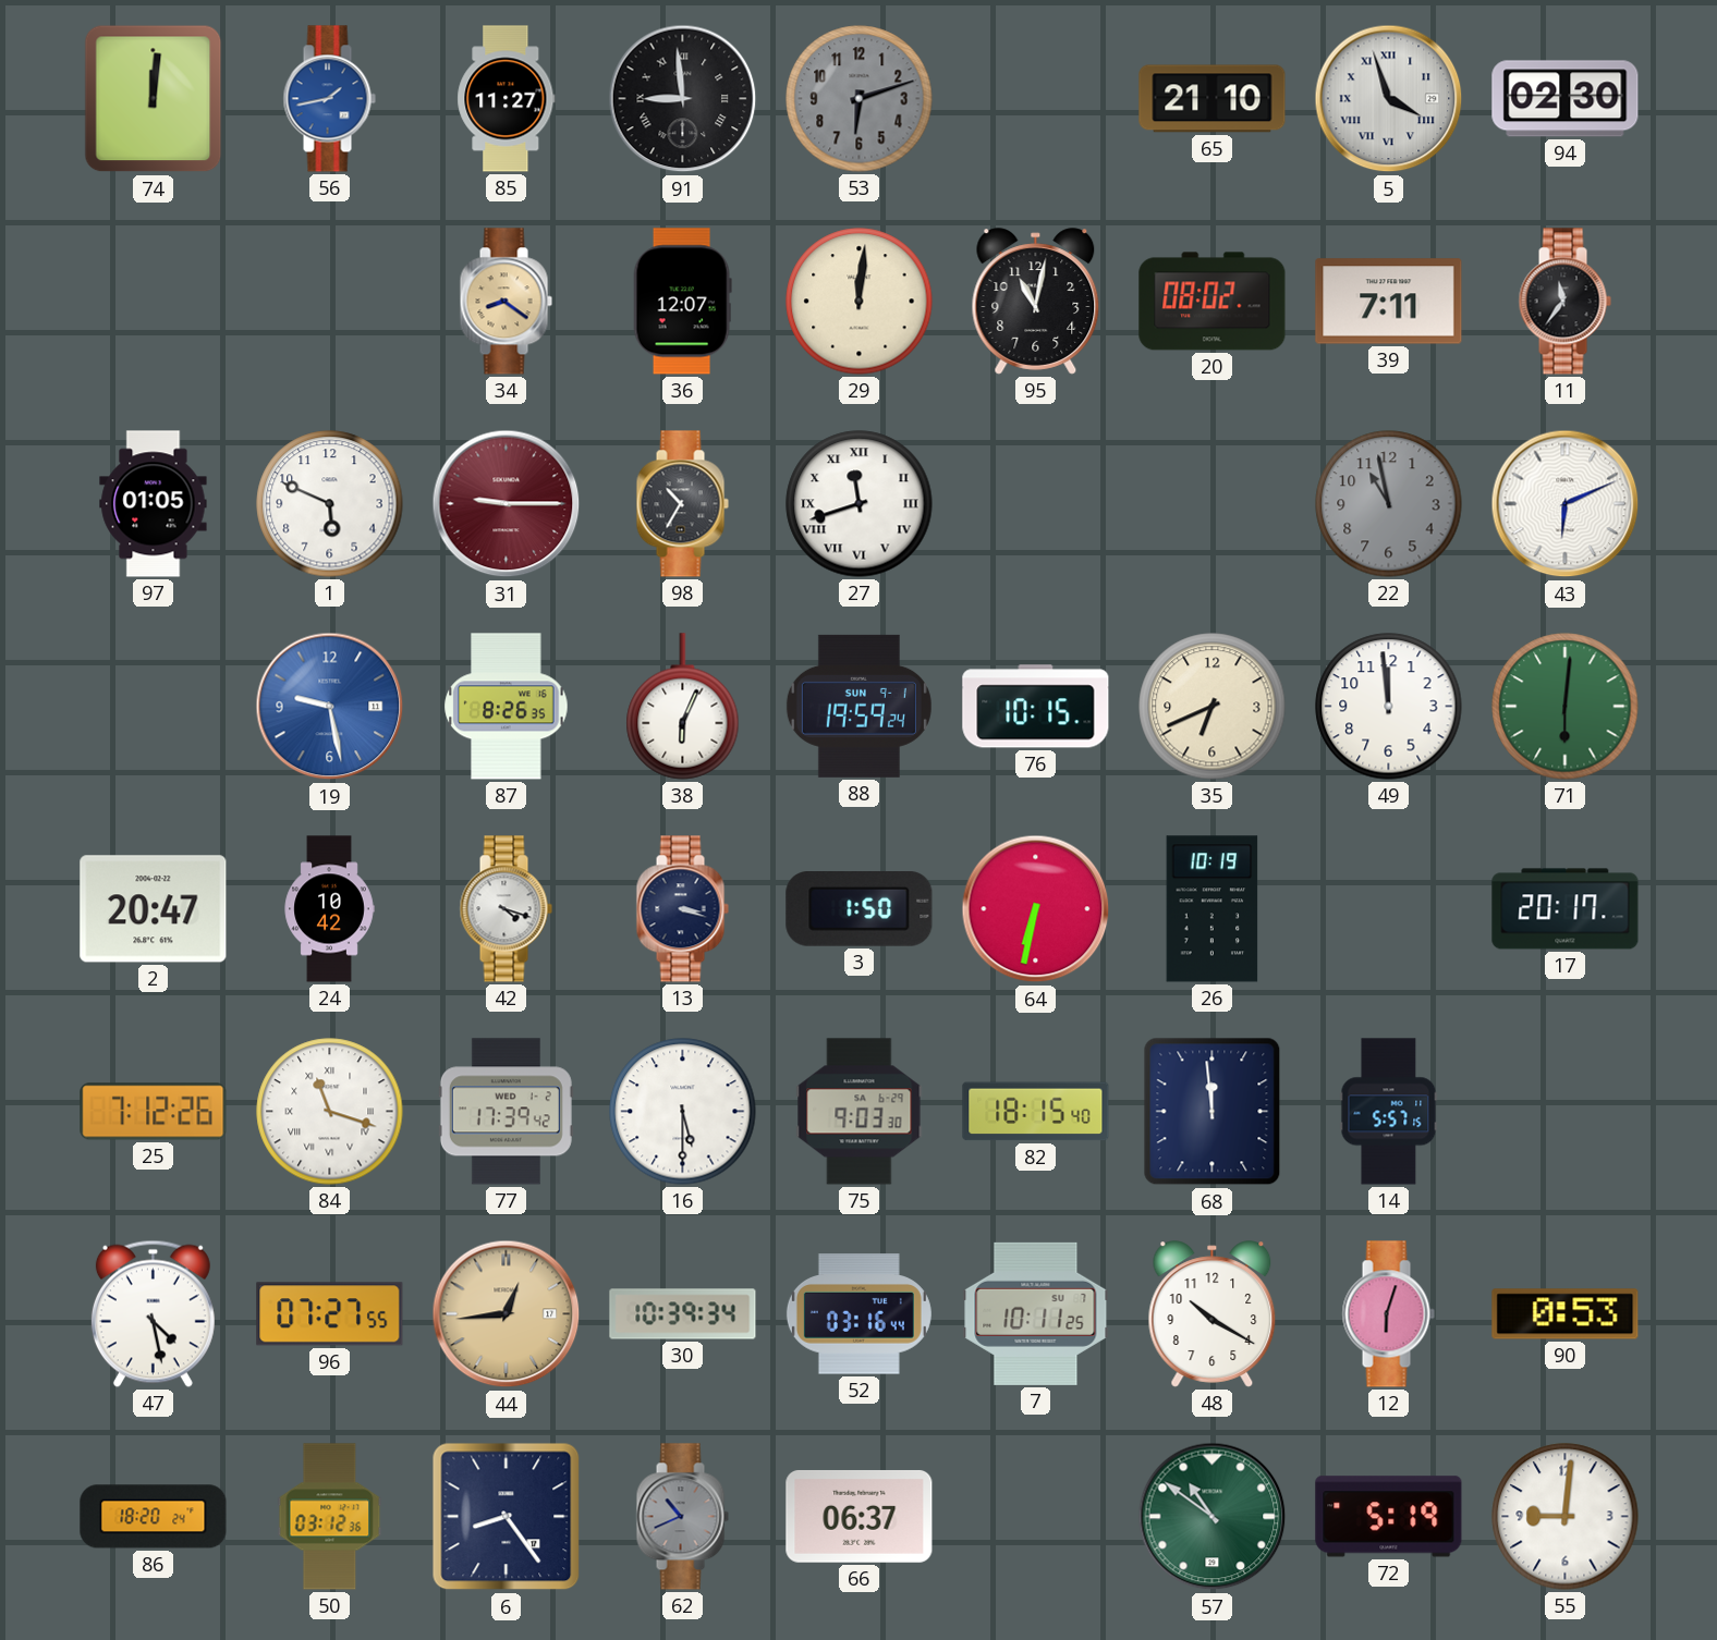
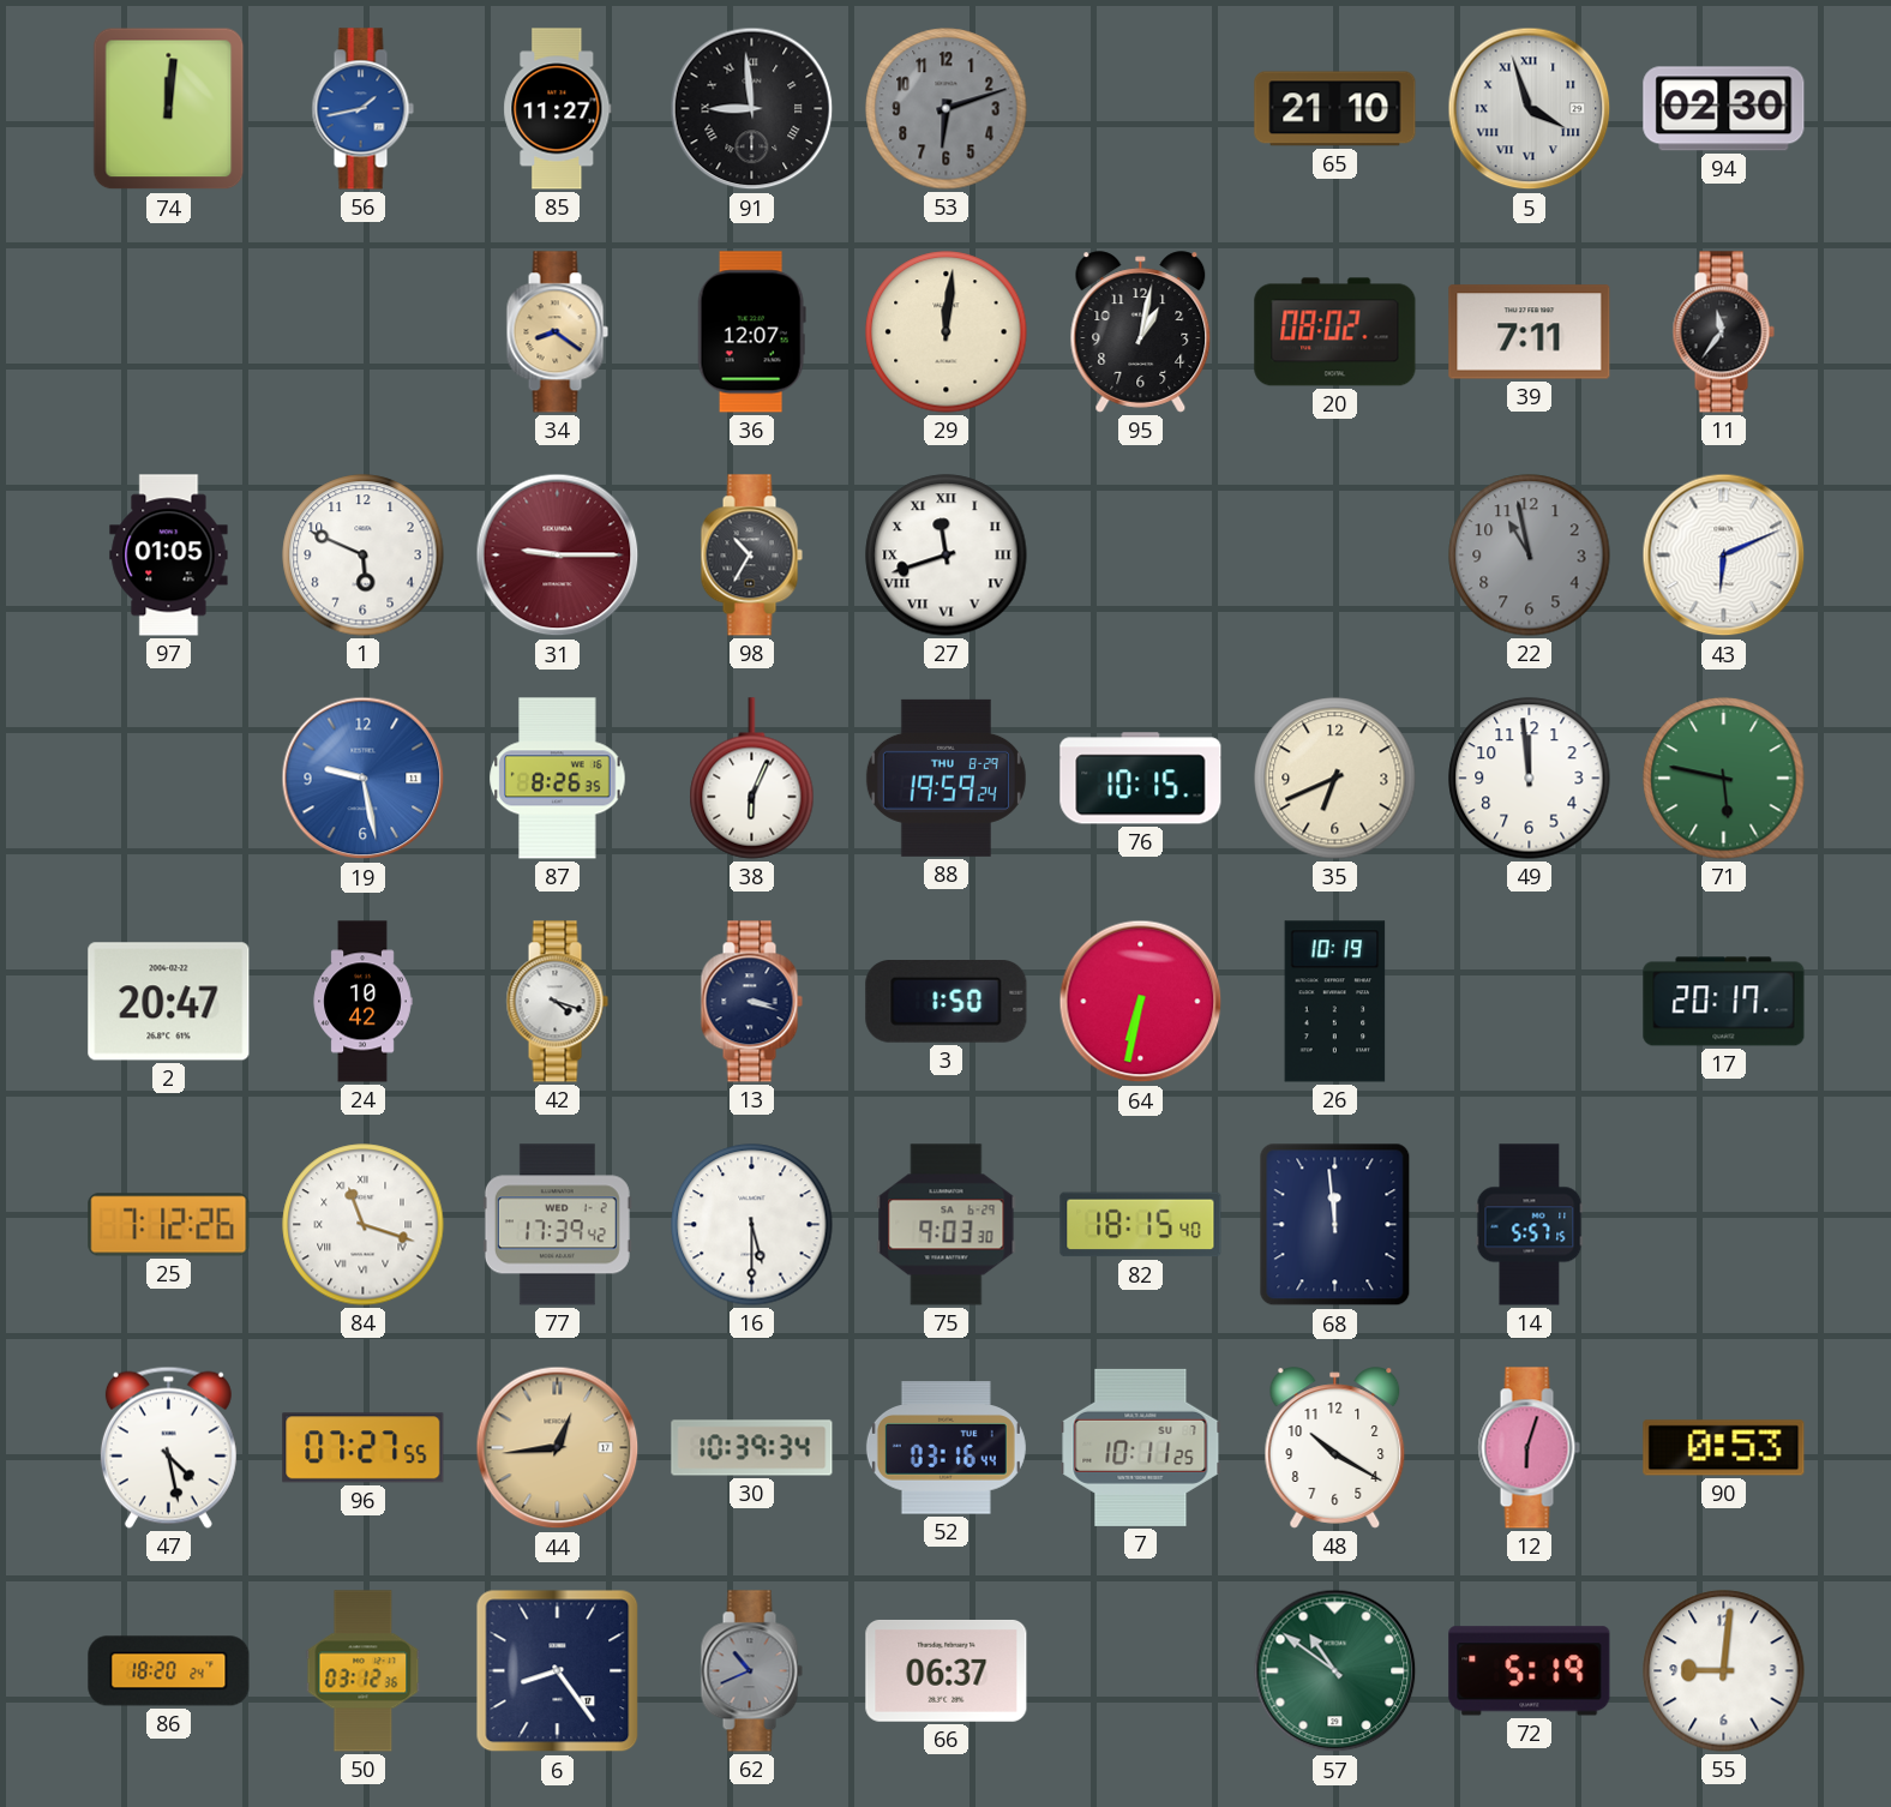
95: 11:02 -> 1:02
88 date: SUN 9-1 -> THU 8-29
71: 6:01 -> 5:47
